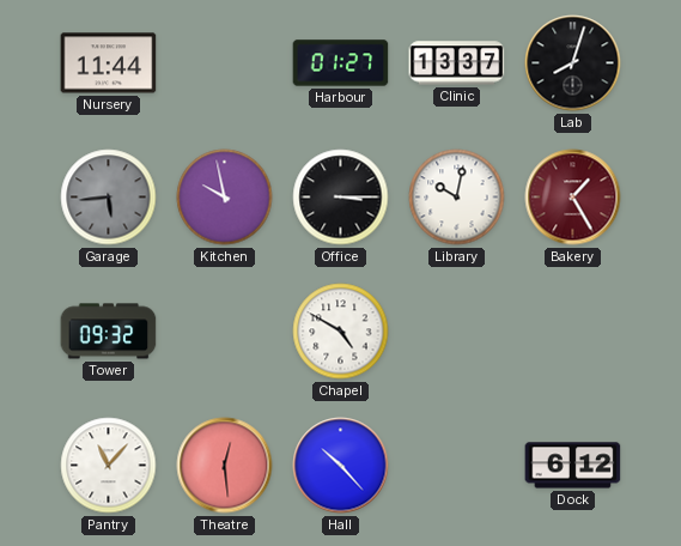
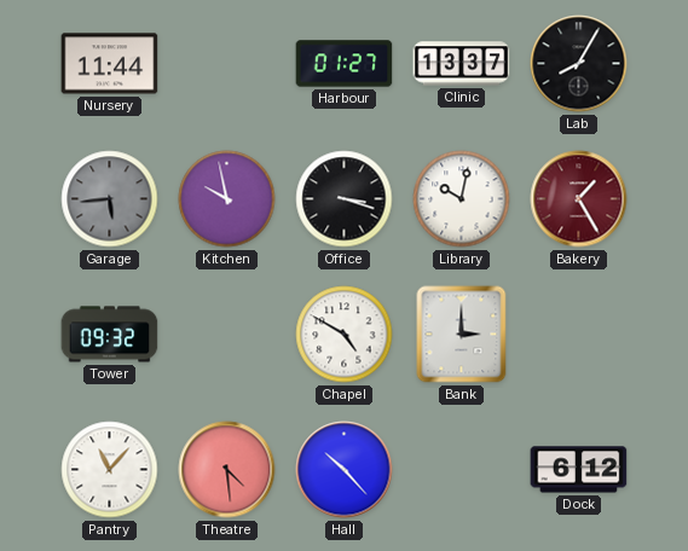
Lab: 8:03 -> 8:05
Office: 3:15 -> 3:18
Bank: none -> 3:00
Theatre: 12:29 -> 4:29
